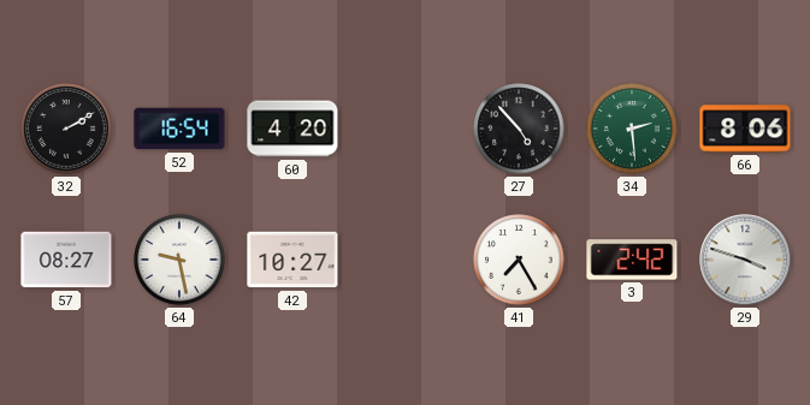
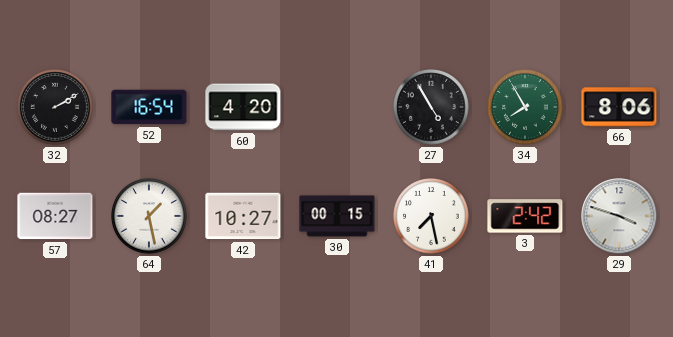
27: 4:53 -> 4:55
34: 2:29 -> 7:55
64: 9:28 -> 1:28
30: none -> 00:15
41: 7:25 -> 7:28
